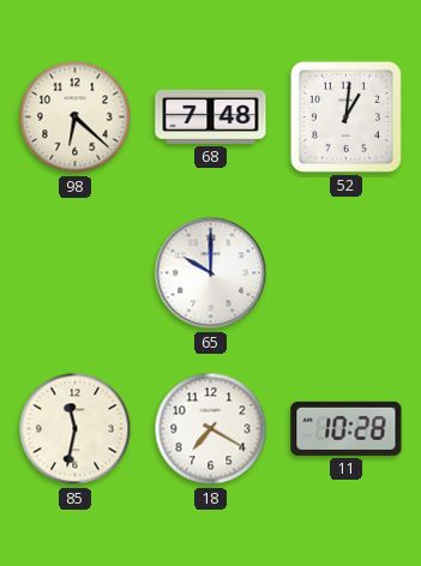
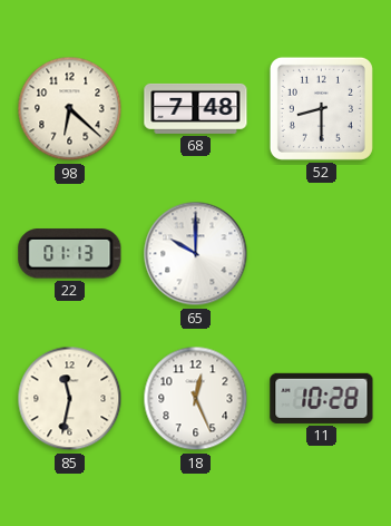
52: 1:01 -> 8:30
22: none -> 01:13
18: 7:20 -> 12:26
